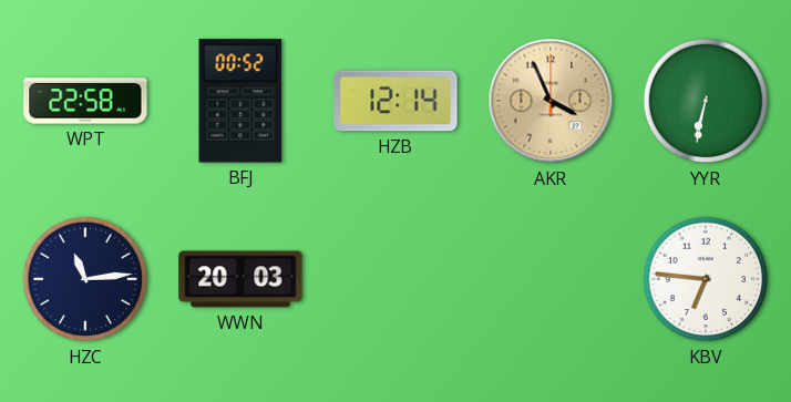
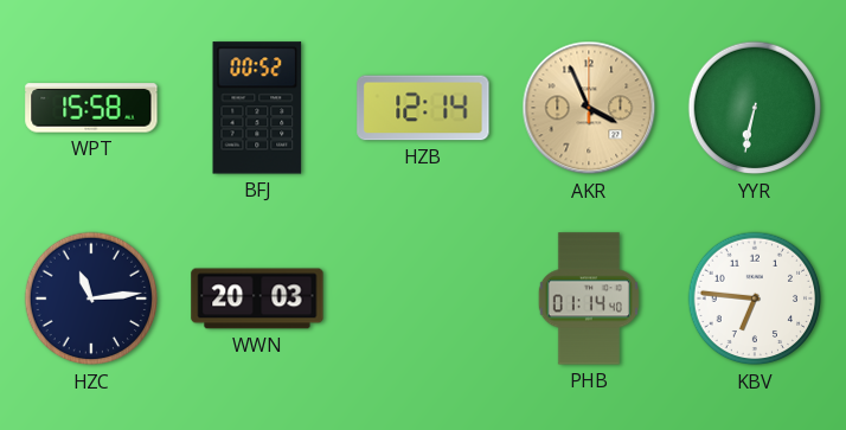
WPT: 22:58 -> 15:58
PHB: none -> 01:14
